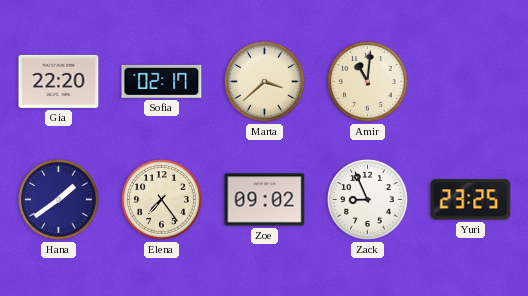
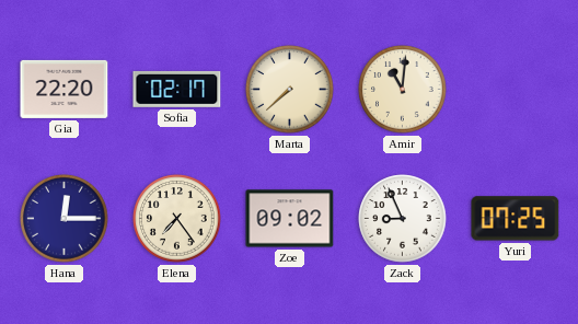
Marta: 3:38 -> 7:38
Hana: 1:39 -> 12:15
Yuri: 23:25 -> 07:25
